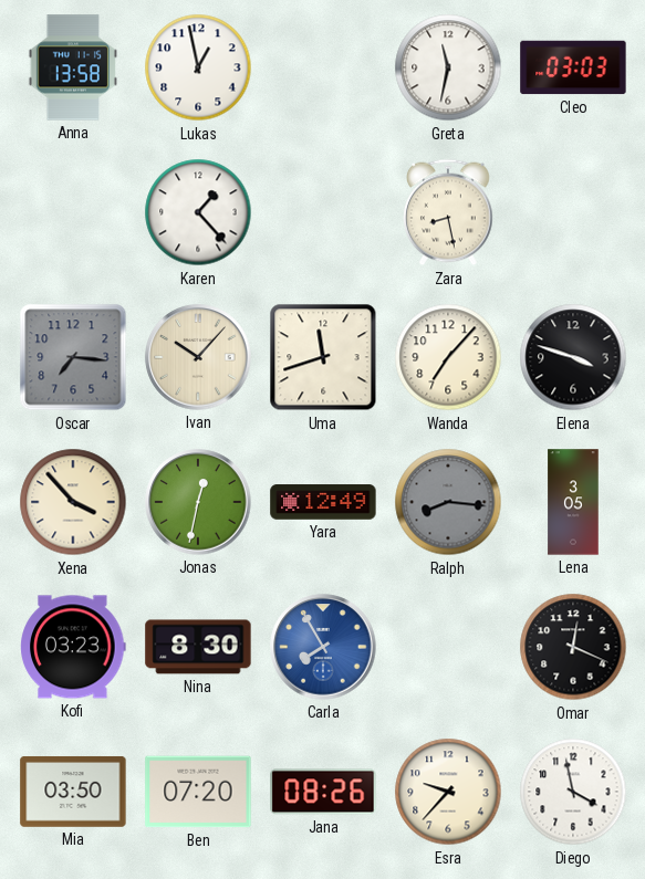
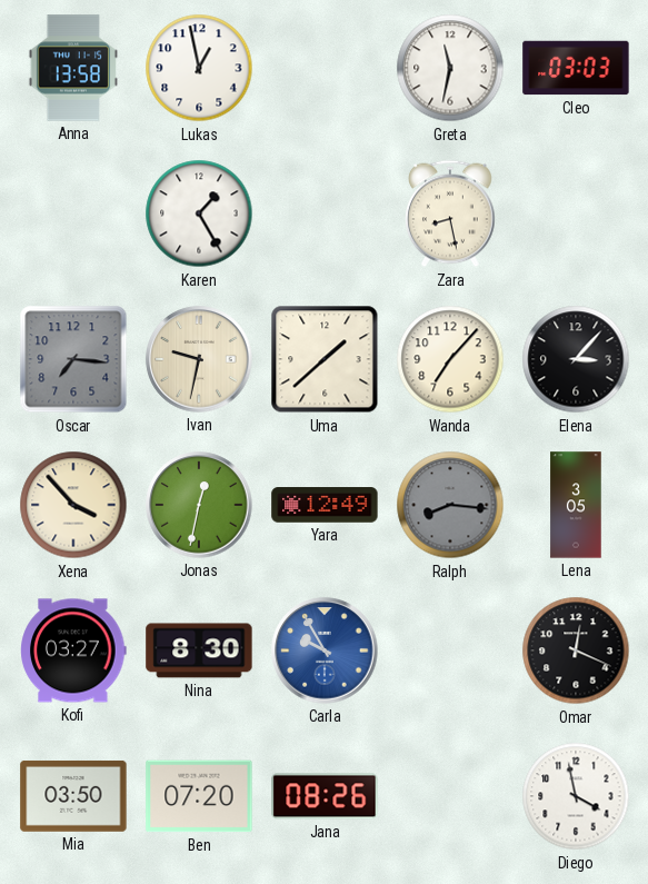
Karen: 1:23 -> 1:25
Ivan: 10:07 -> 9:32
Uma: 11:42 -> 1:38
Elena: 3:48 -> 3:07
Kofi: 03:23 -> 03:27
Carla: 7:55 -> 9:55
Esra: 9:37 -> none
